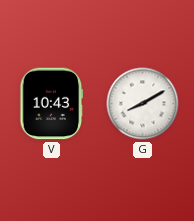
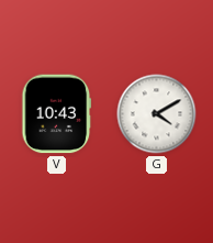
G: 8:10 -> 4:10
